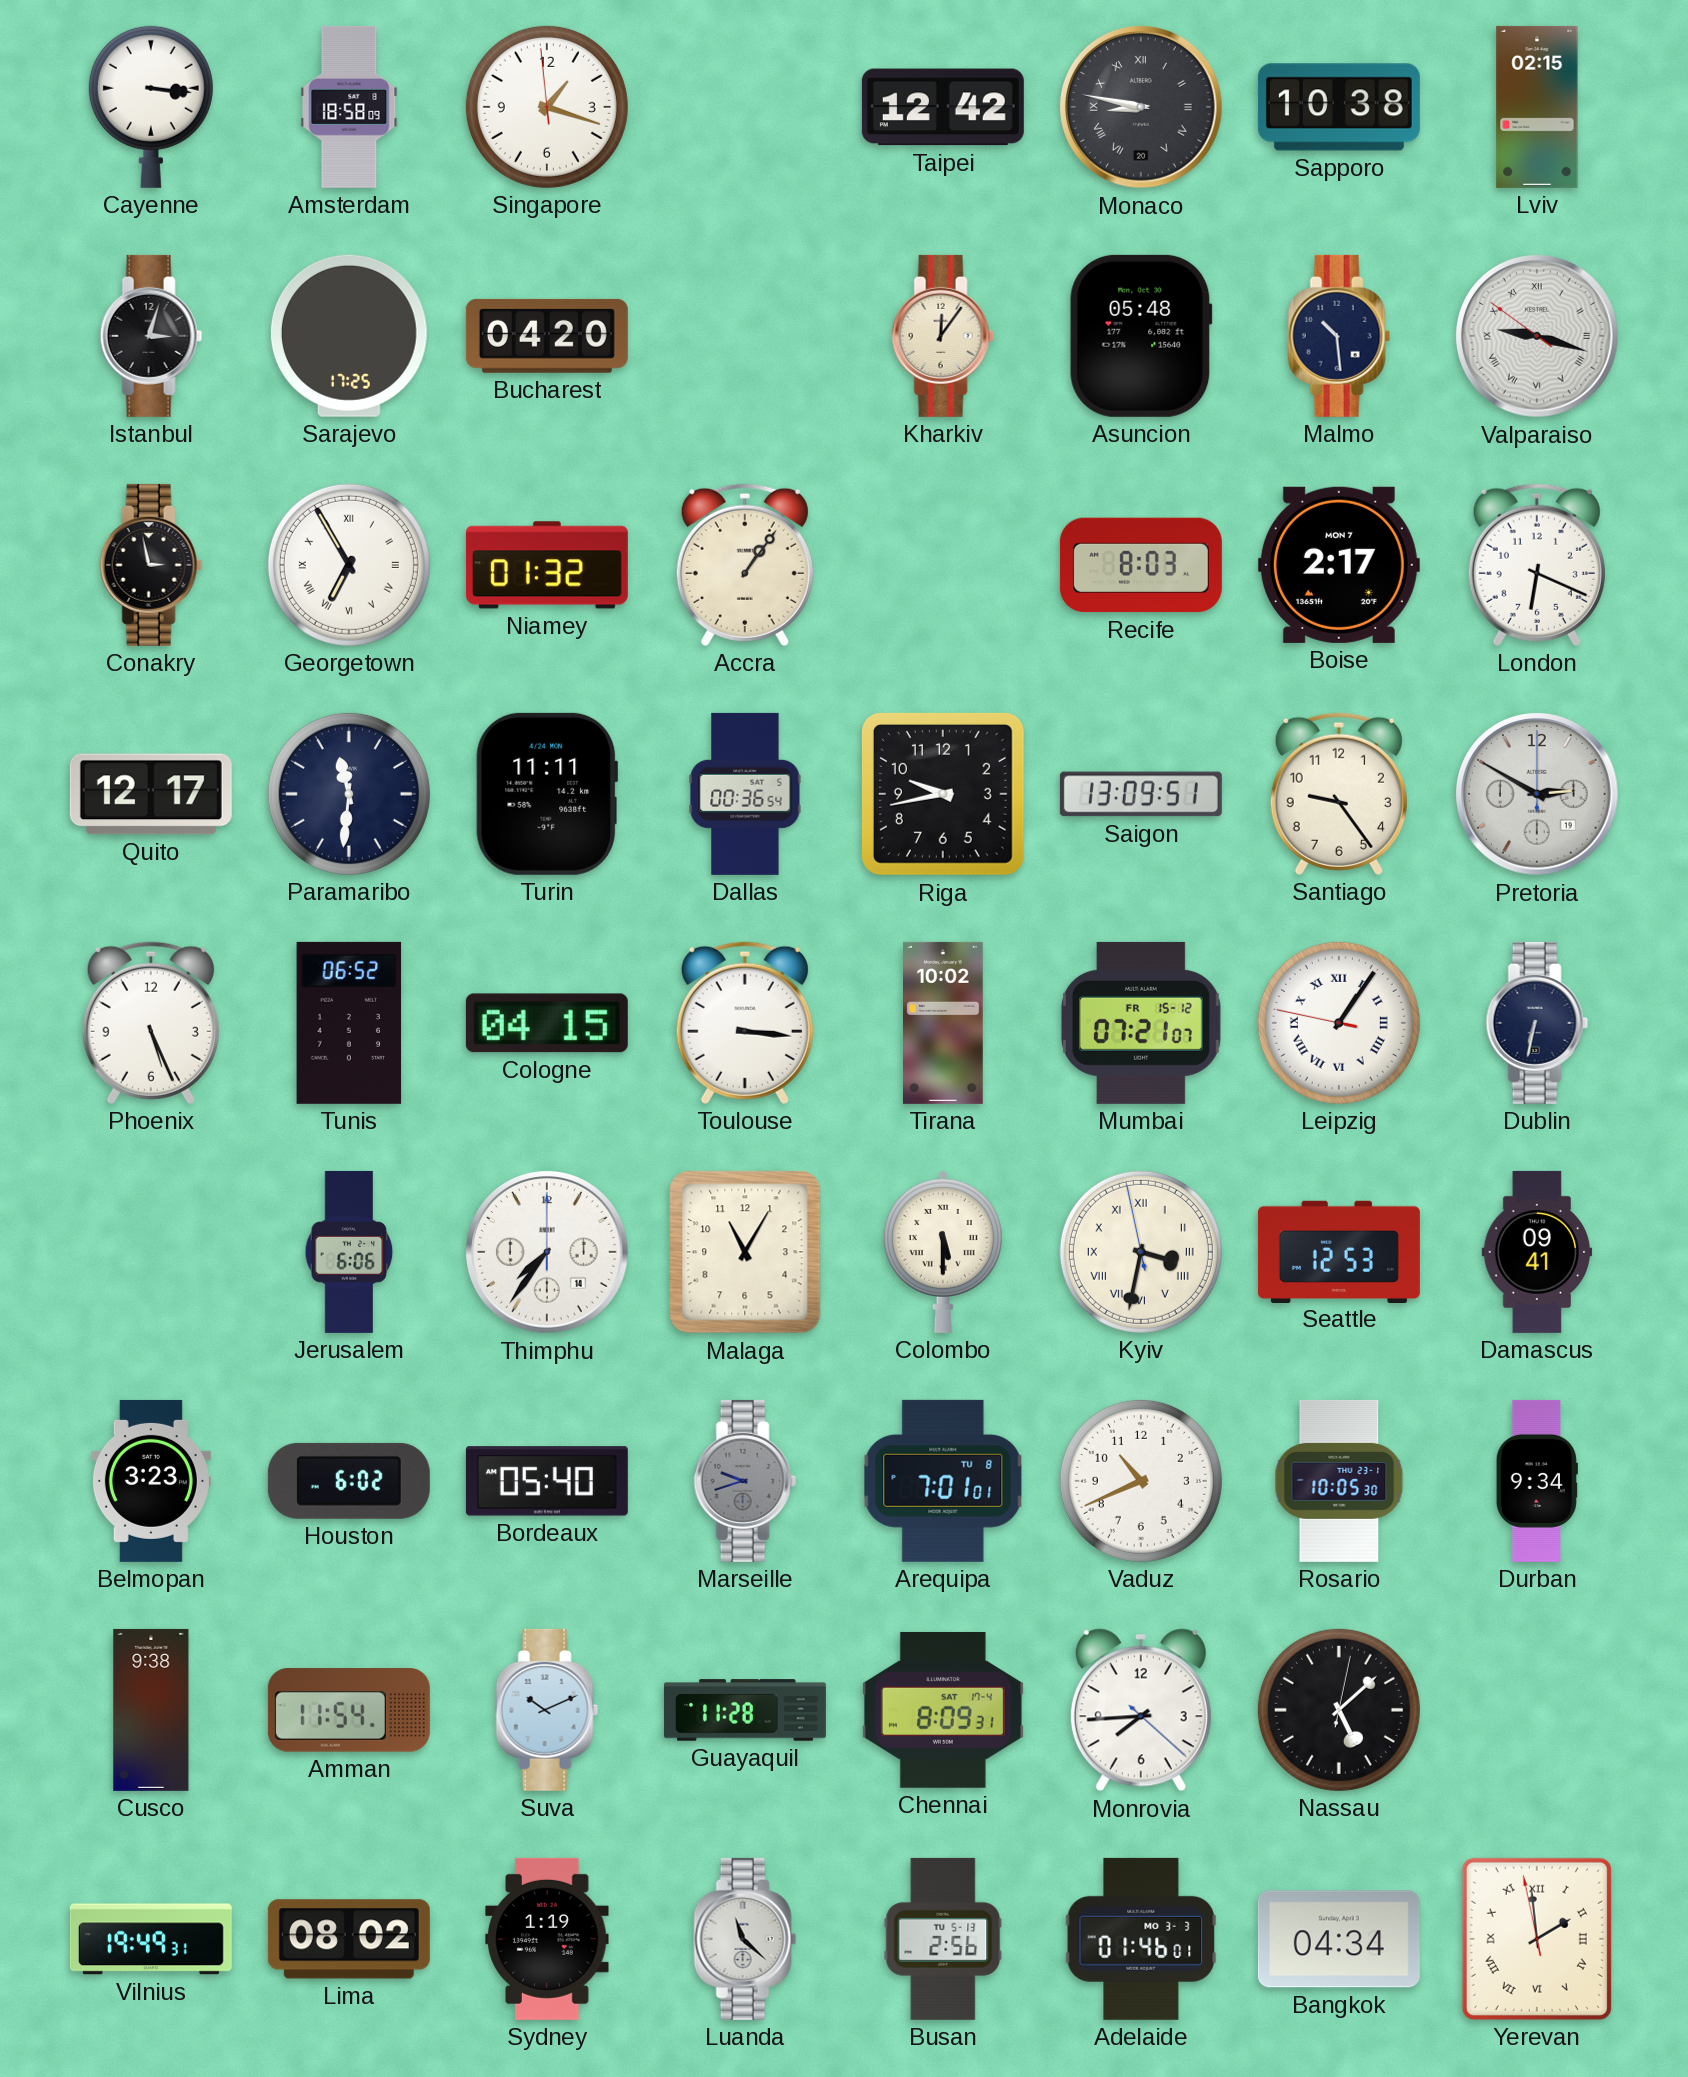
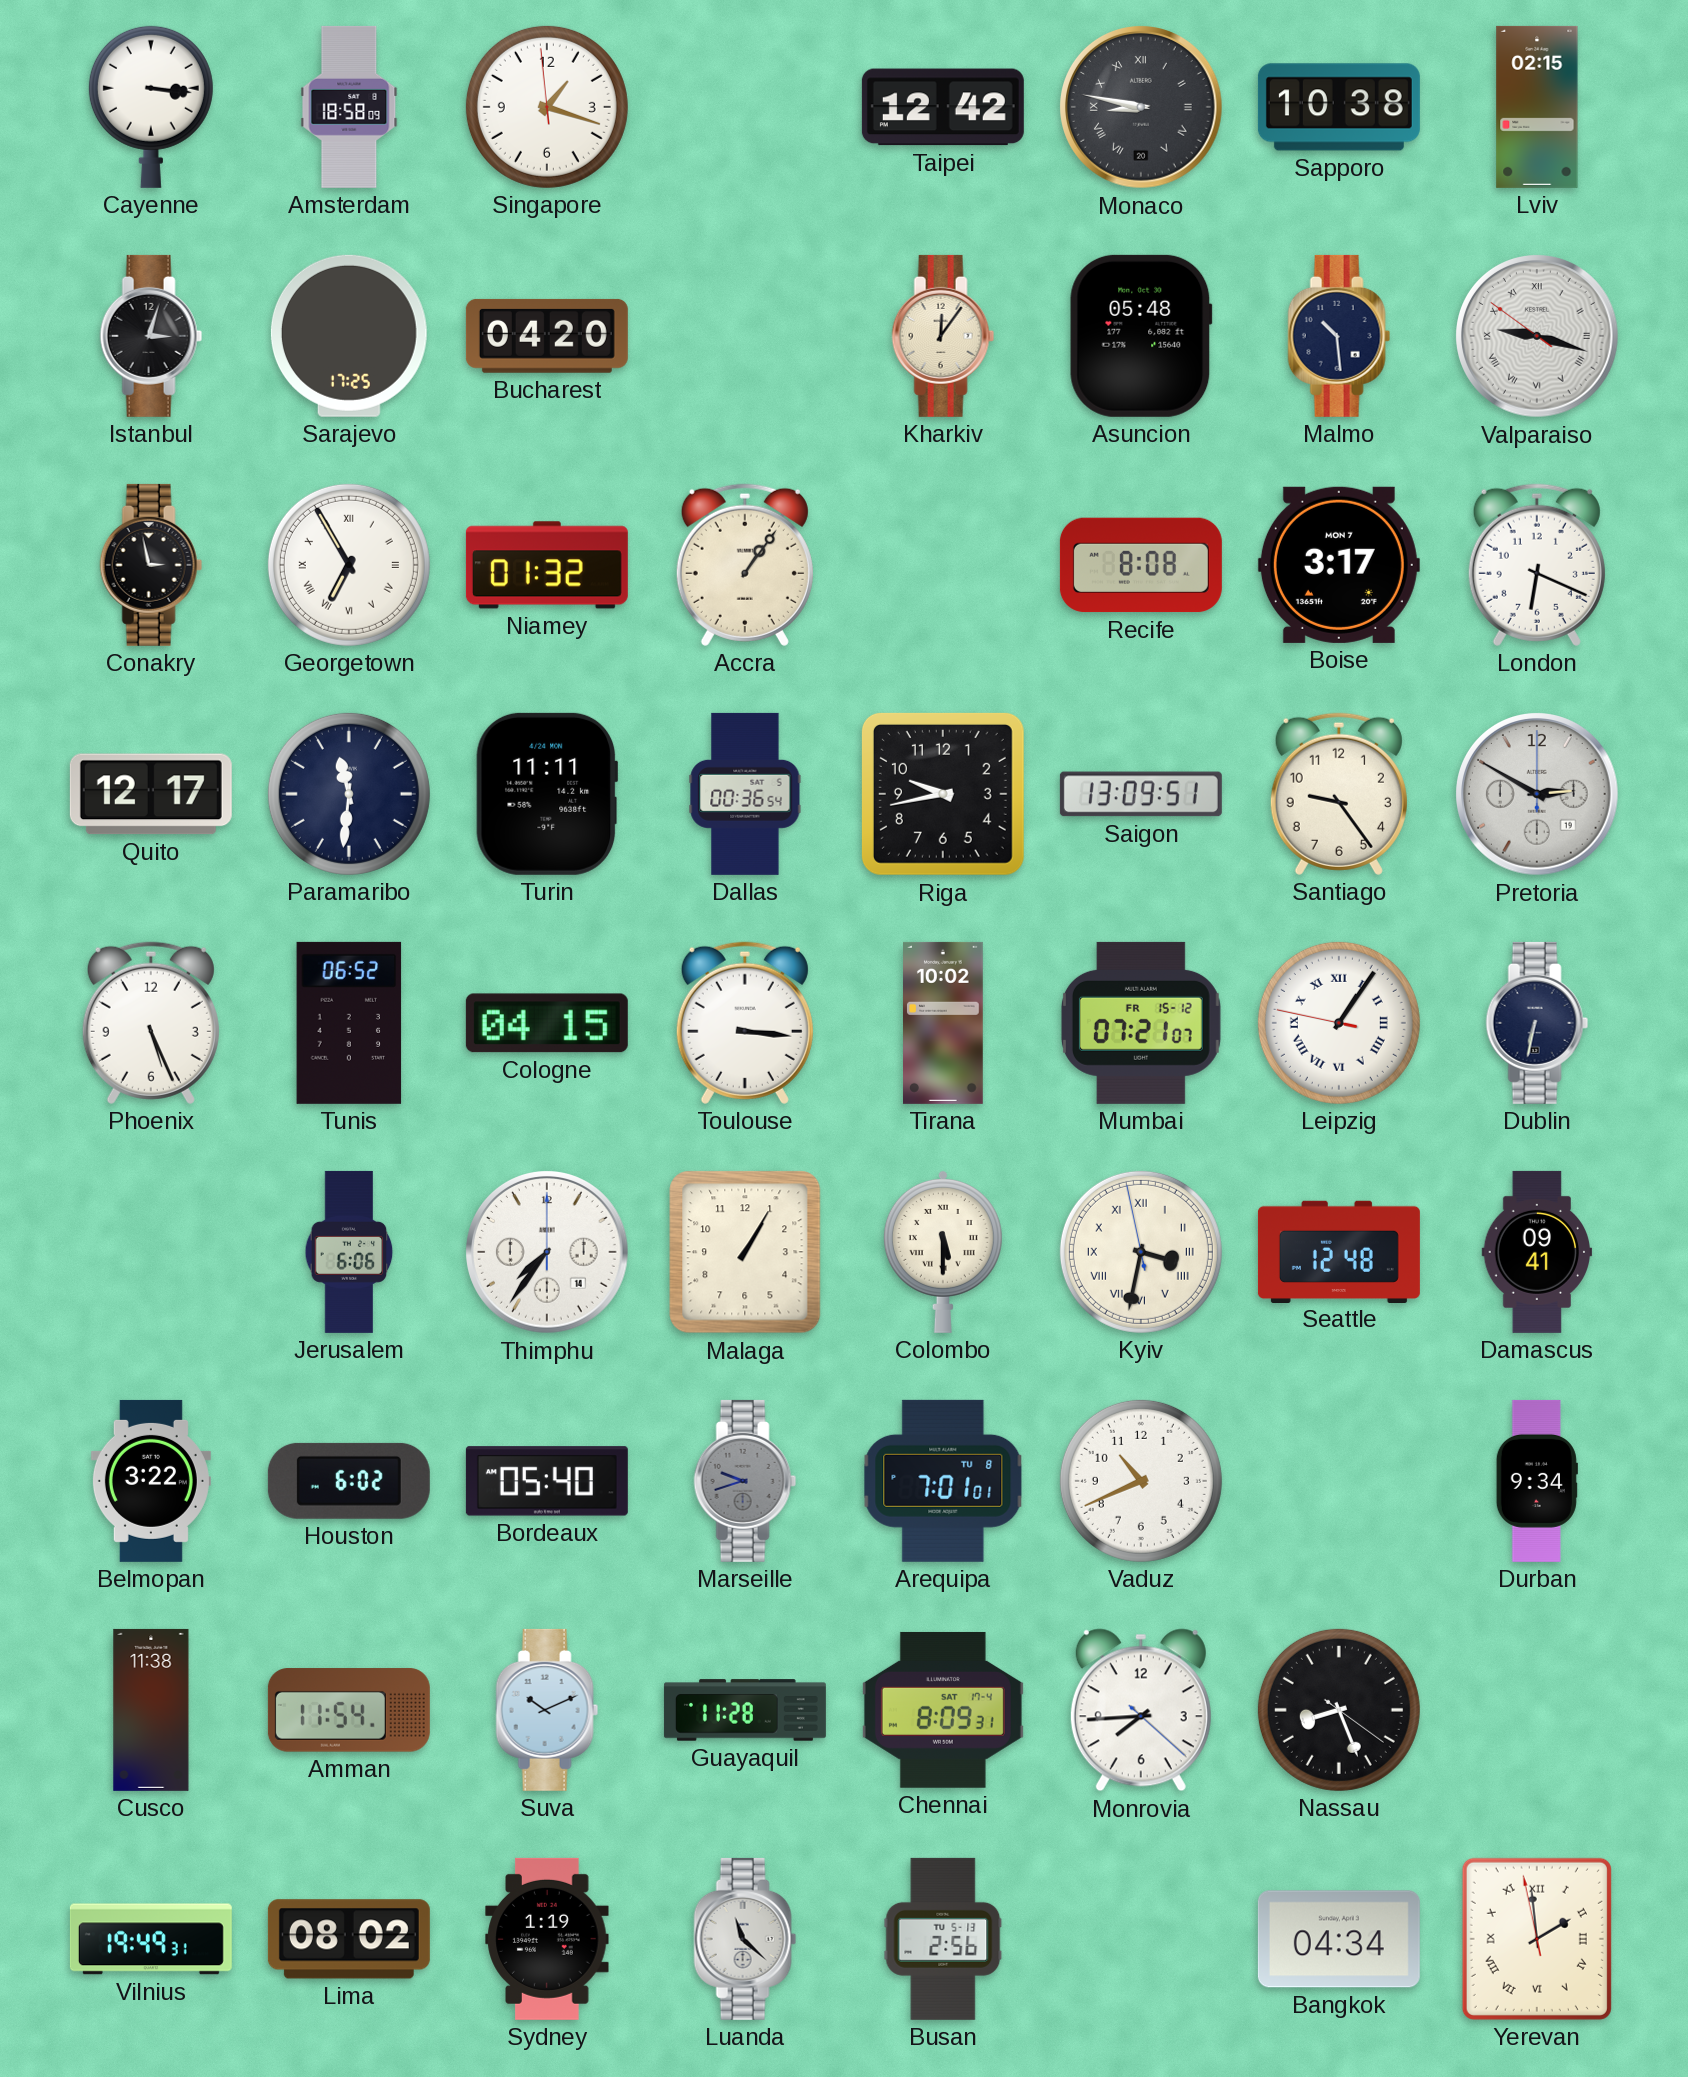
Recife: 8:03 -> 8:08
Boise: 2:17 -> 3:17
Malaga: 11:05 -> 1:05
Seattle: 12:53 -> 12:48
Belmopan: 3:23 -> 3:22
Rosario: 10:05 -> none
Cusco: 9:38 -> 11:38
Nassau: 5:08 -> 8:26
Adelaide: 01:46 -> none
